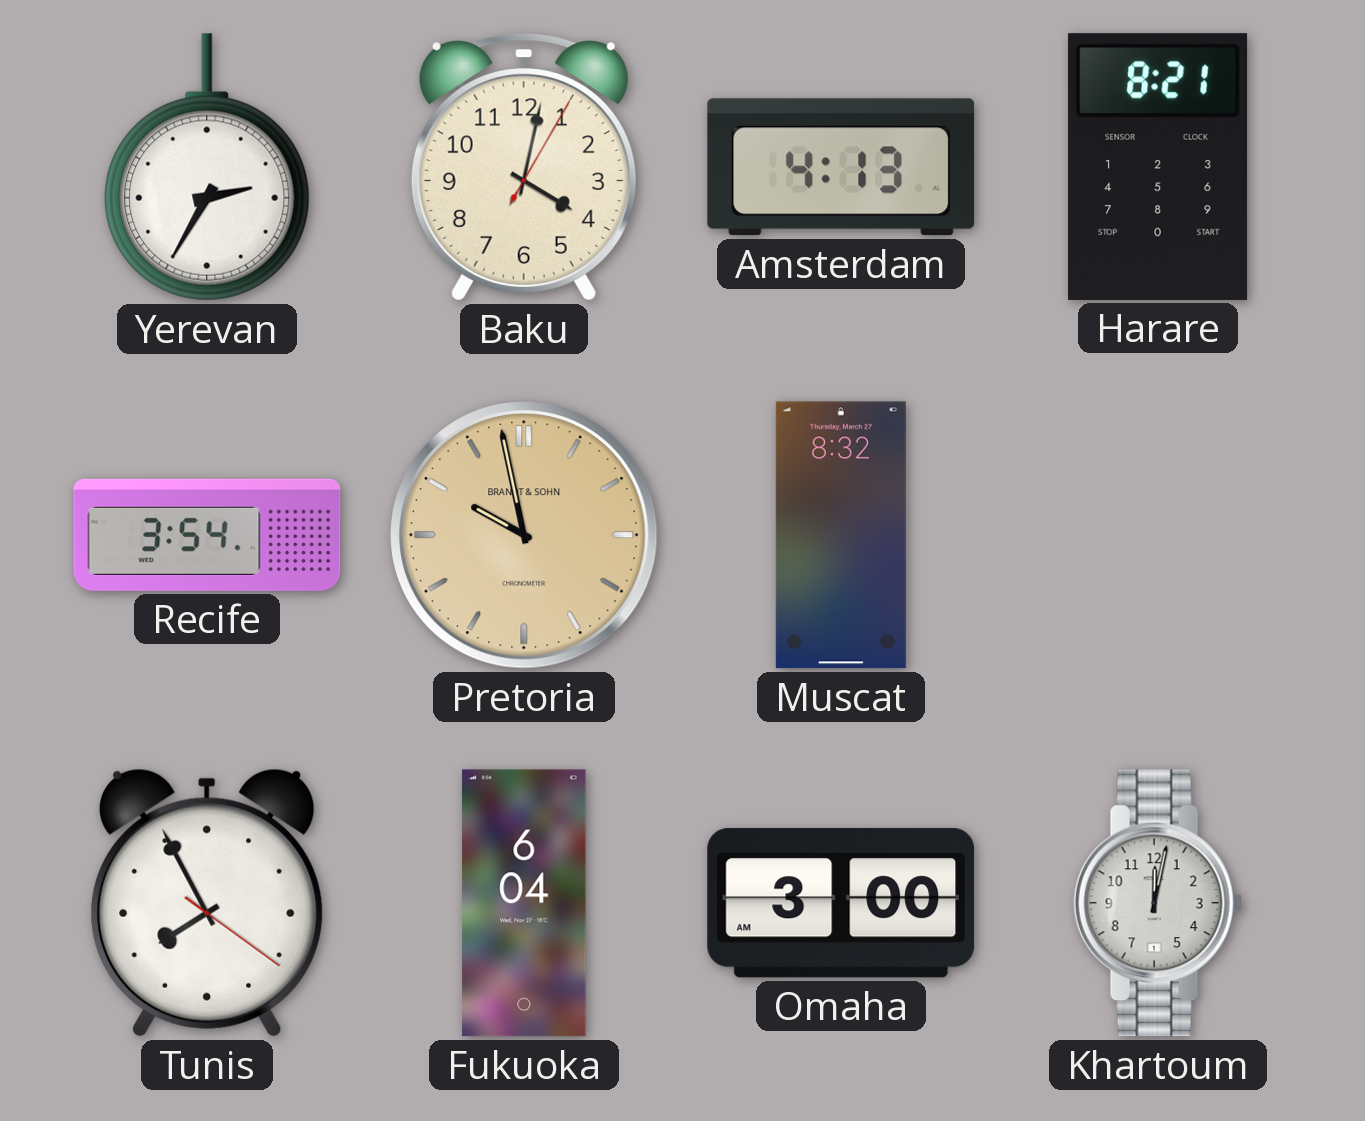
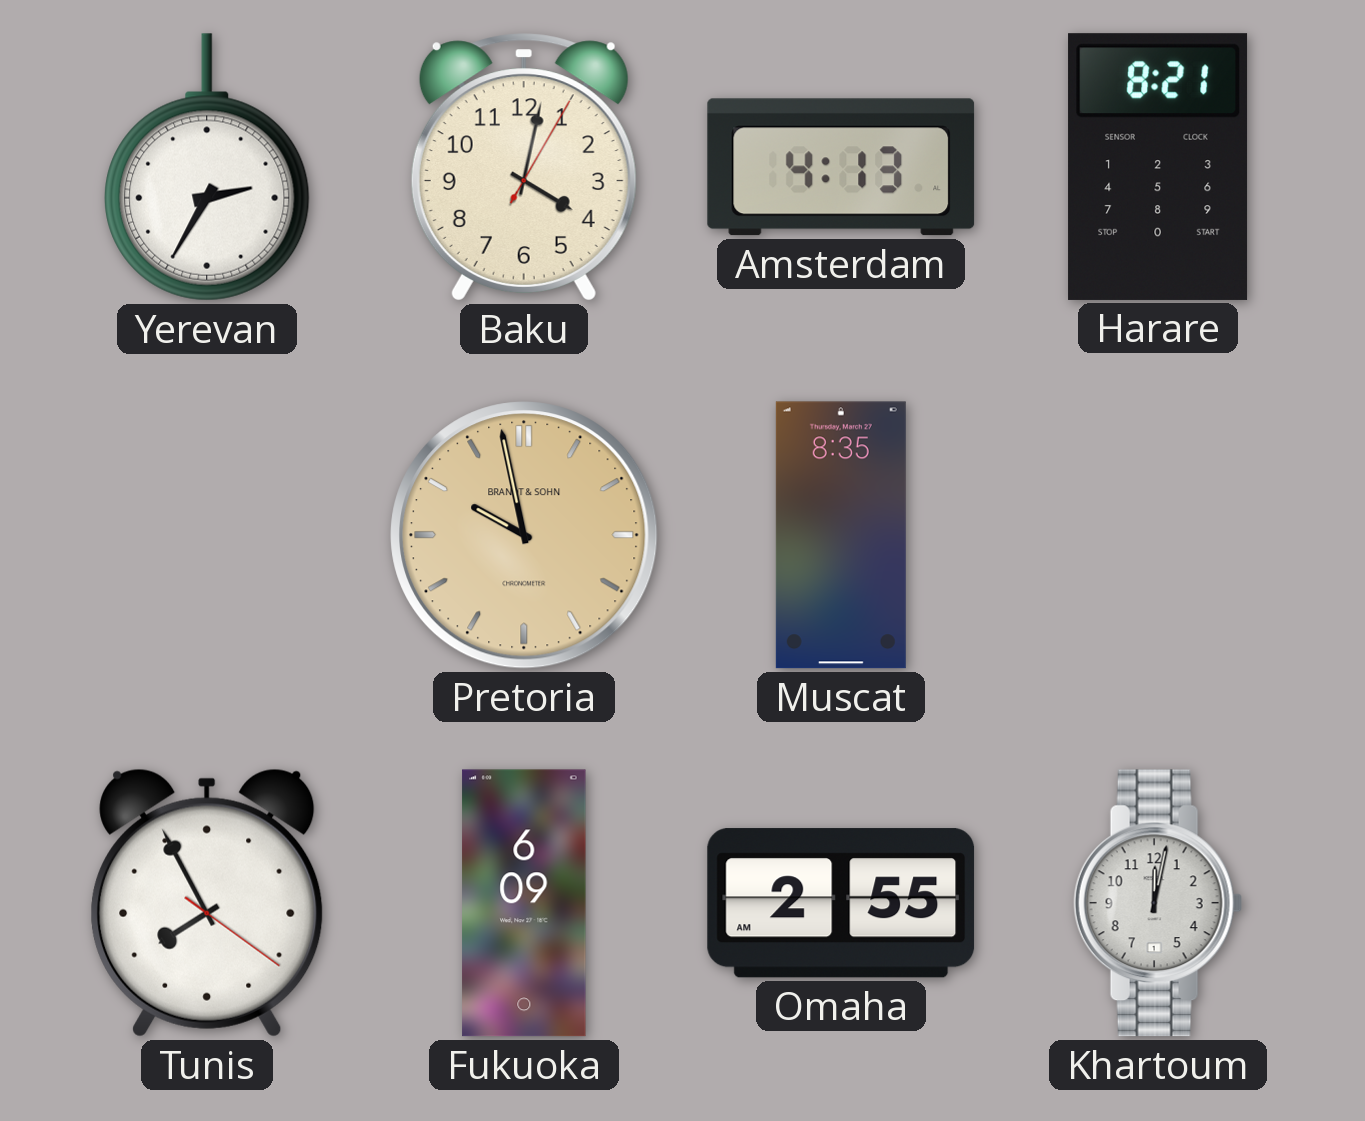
Recife: 3:54 -> none
Muscat: 8:32 -> 8:35
Fukuoka: 6:04 -> 6:09
Omaha: 3:00 -> 2:55
